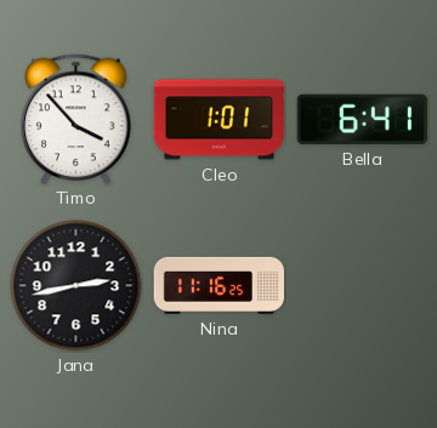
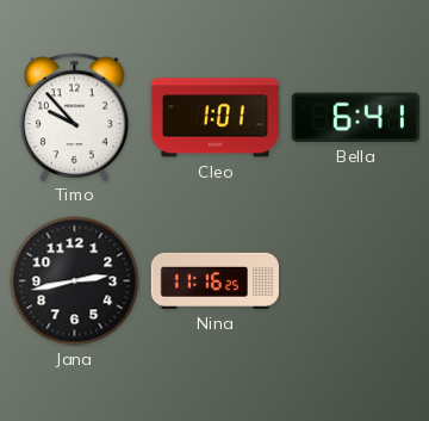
Timo: 3:53 -> 9:53
